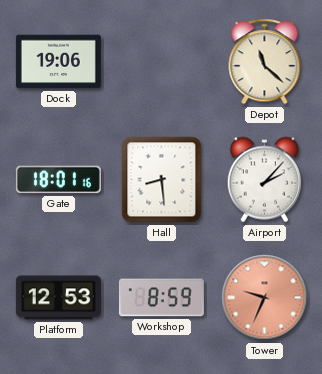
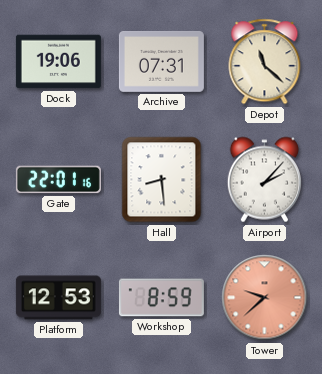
Archive: none -> 07:31
Gate: 18:01 -> 22:01
Tower: 9:34 -> 9:38
